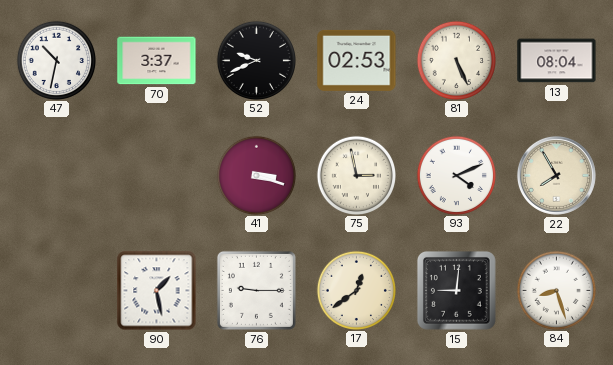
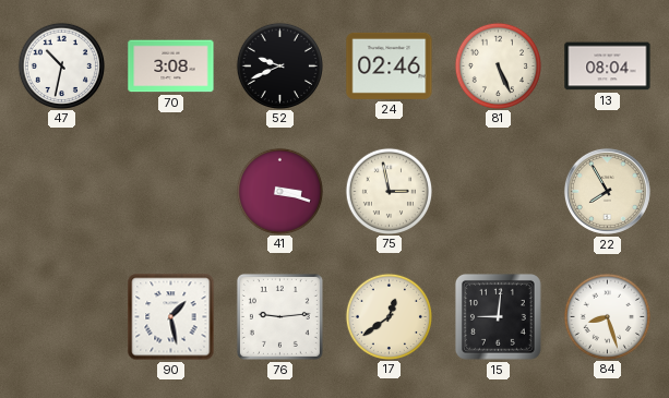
70: 3:37 -> 3:08
24: 02:53 -> 02:46
93: 4:11 -> none
76: 9:15 -> 9:14
